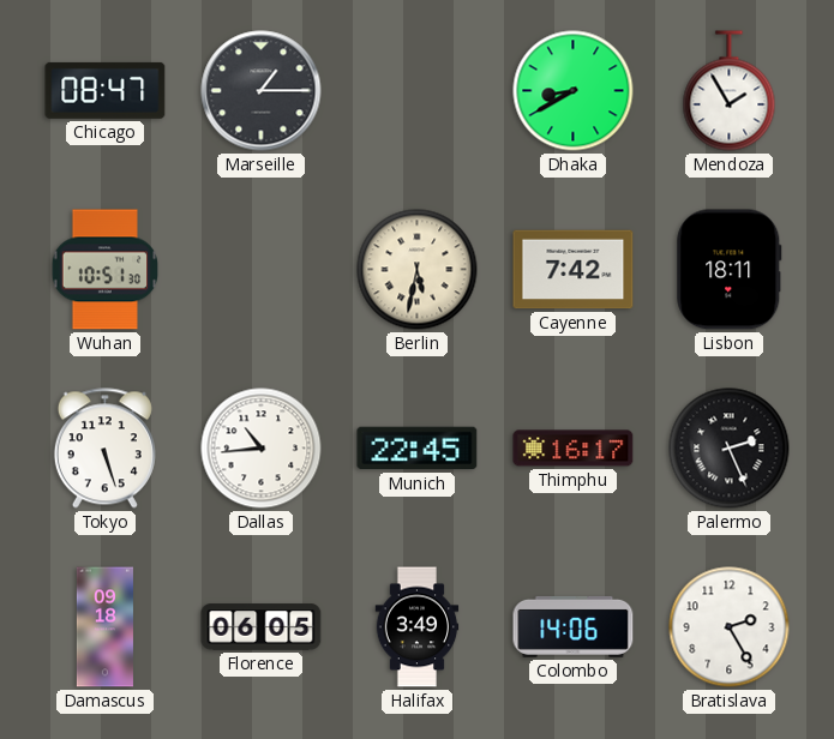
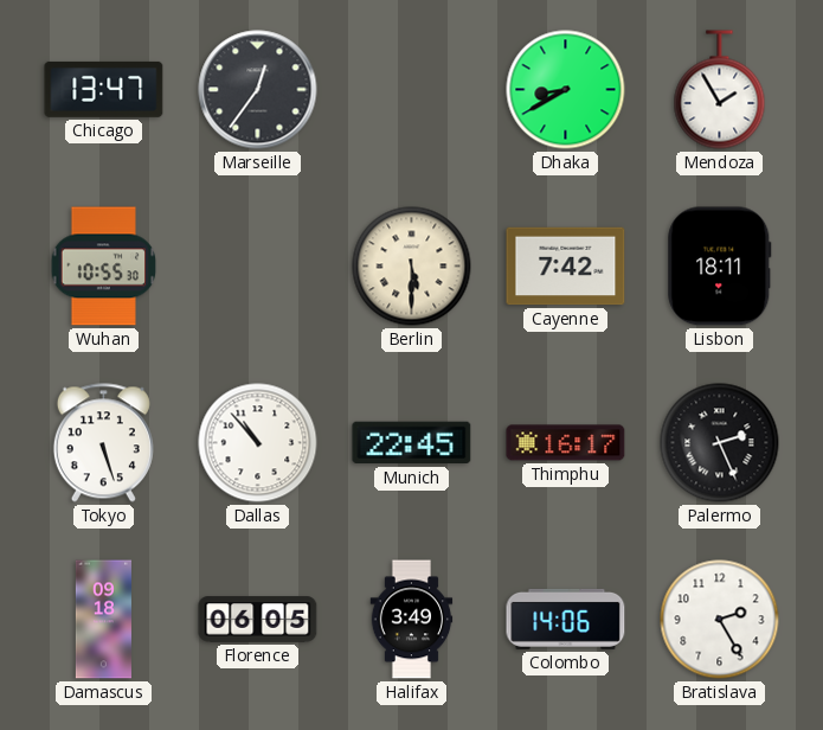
Chicago: 08:47 -> 13:47
Marseille: 1:15 -> 12:36
Wuhan: 10:51 -> 10:55
Berlin: 5:32 -> 5:30
Dallas: 10:44 -> 10:53
